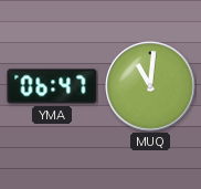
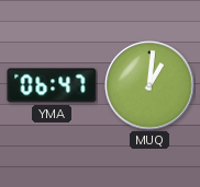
MUQ: 11:01 -> 1:01
